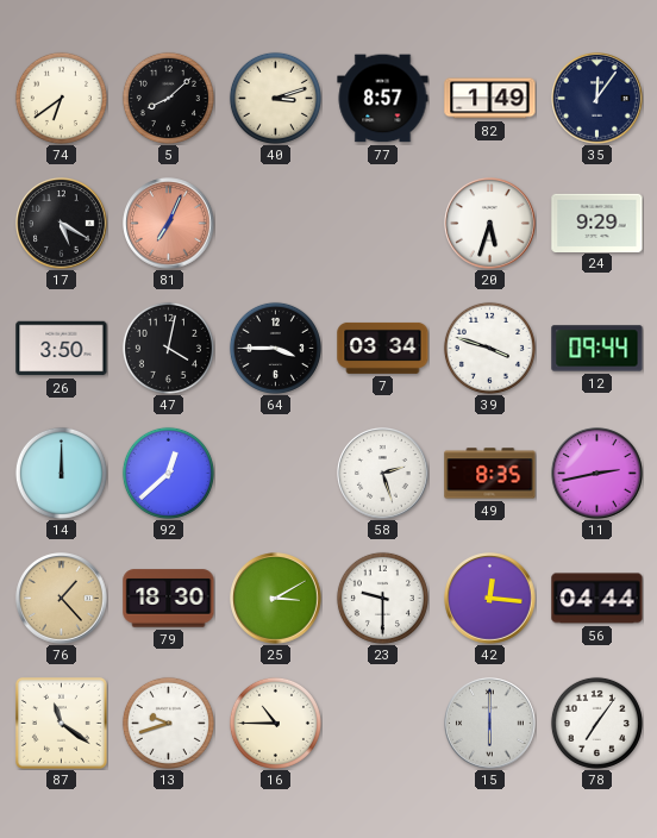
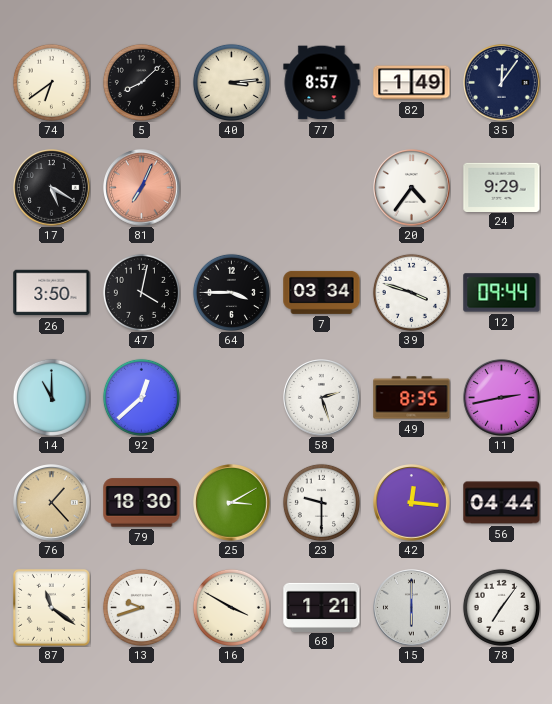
40: 3:12 -> 3:14
20: 5:33 -> 4:36
14: 12:00 -> 11:00
16: 10:45 -> 3:50
68: none -> 1:21
